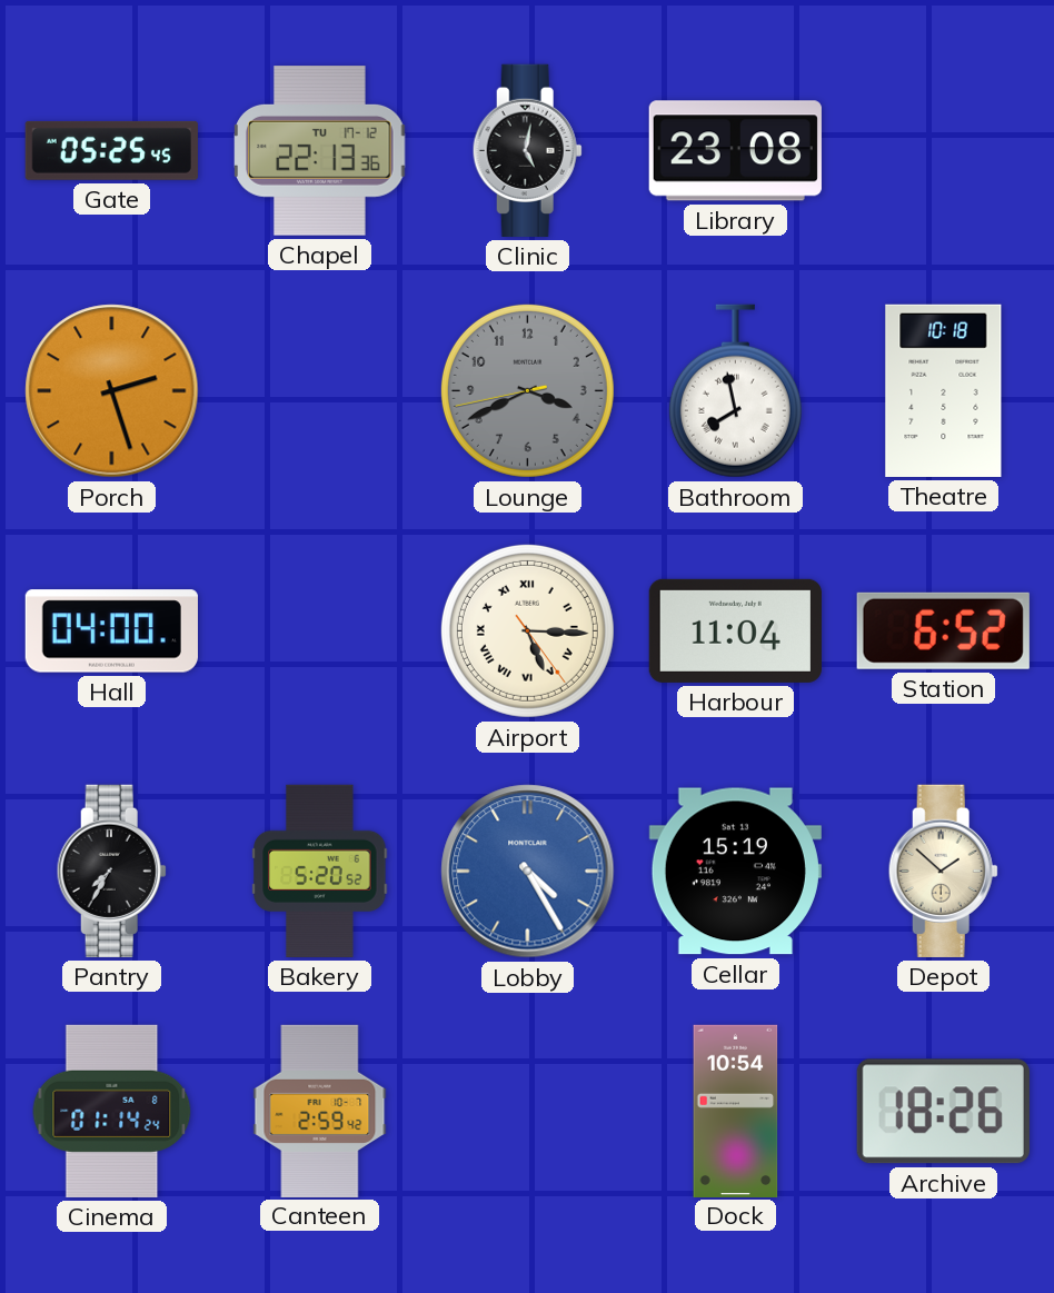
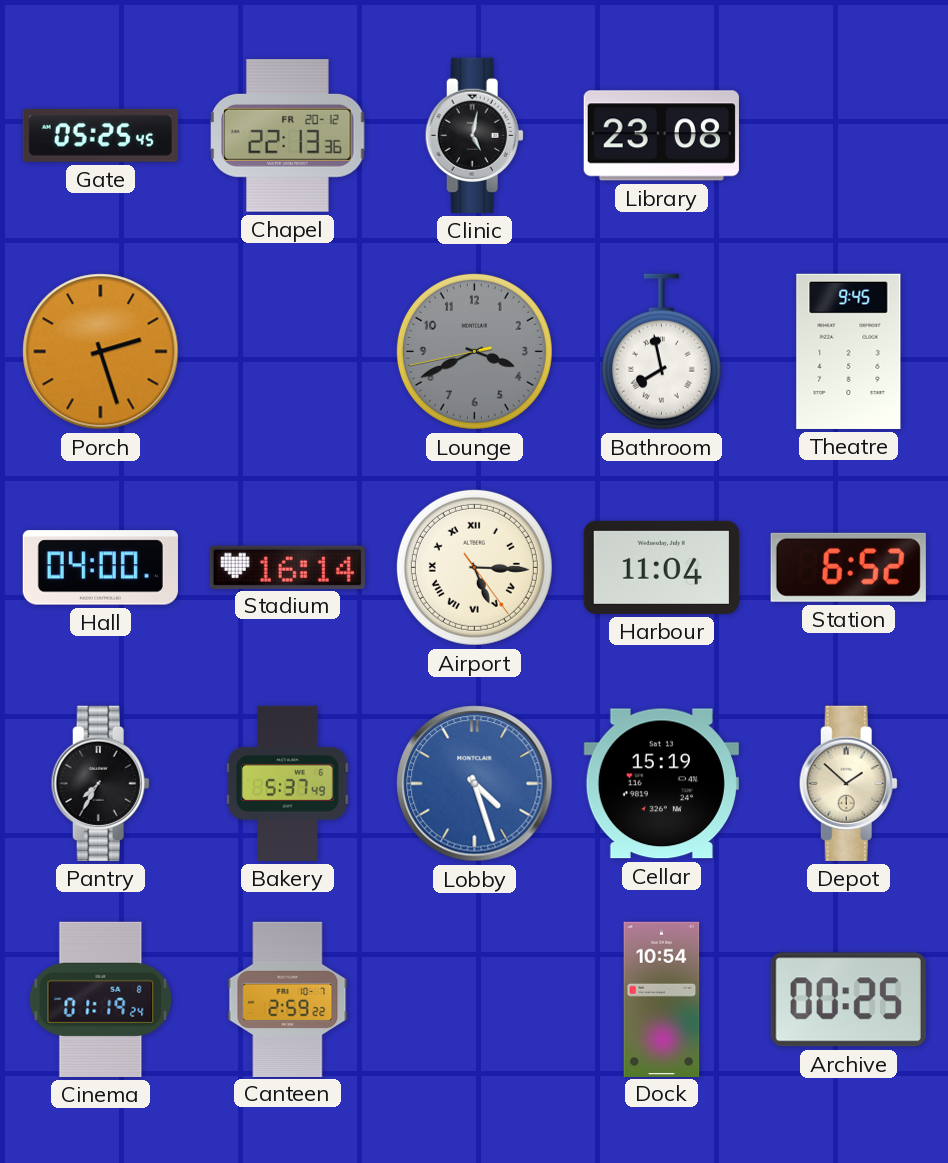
Chapel date: TU 17-12 -> FR 20-12
Theatre: 10:18 -> 9:45
Stadium: none -> 16:14
Bakery: 5:20 -> 5:37
Lobby: 4:25 -> 4:27
Cinema: 01:14 -> 01:19
Canteen: 2:59:42 -> 2:59:22
Archive: 18:26 -> 00:25
